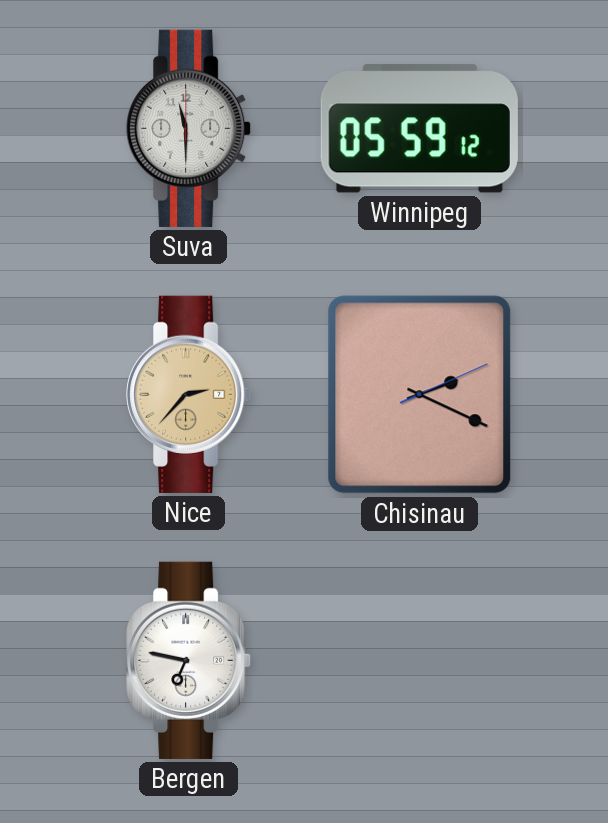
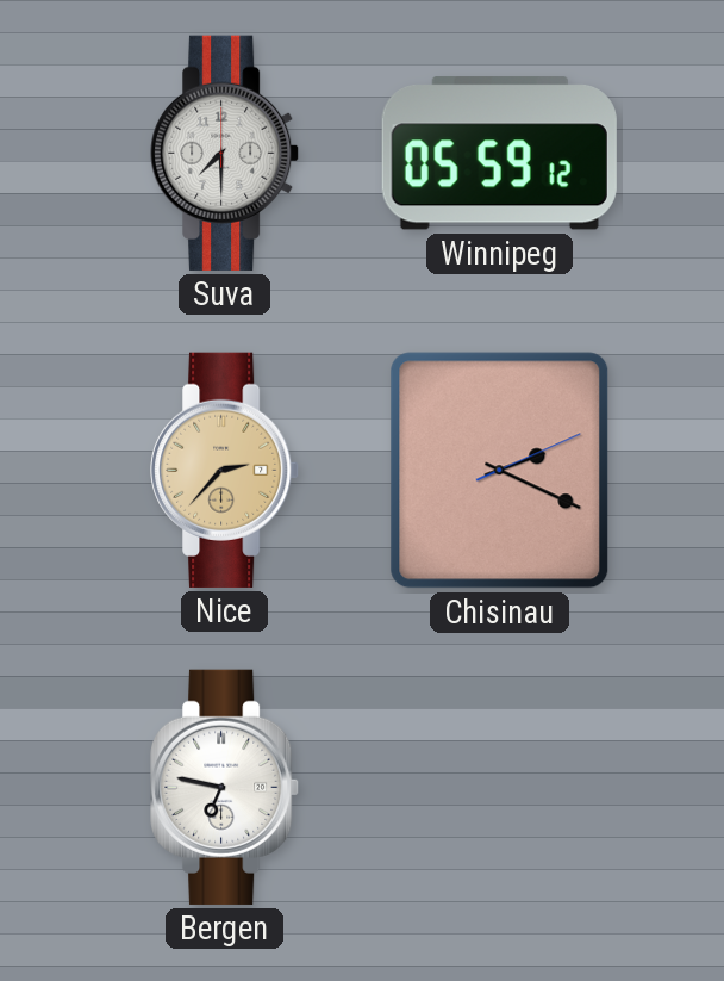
Suva: 11:30 -> 7:30
